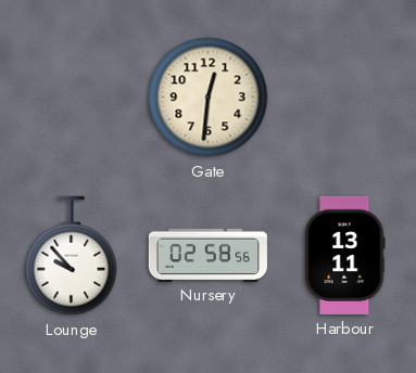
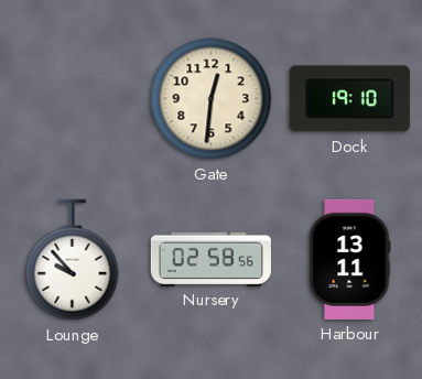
Dock: none -> 19:10
